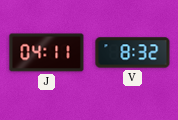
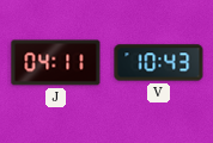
V: 8:32 -> 10:43
